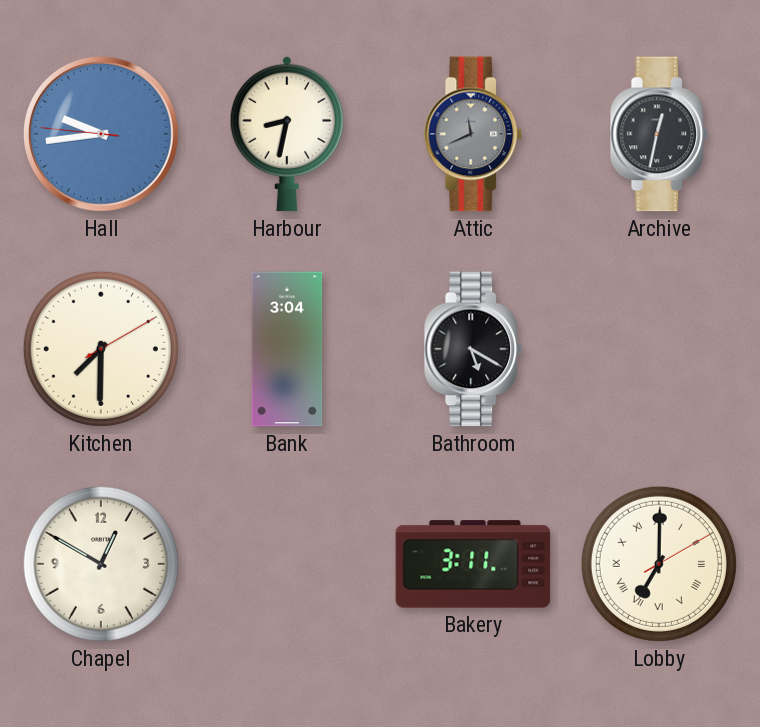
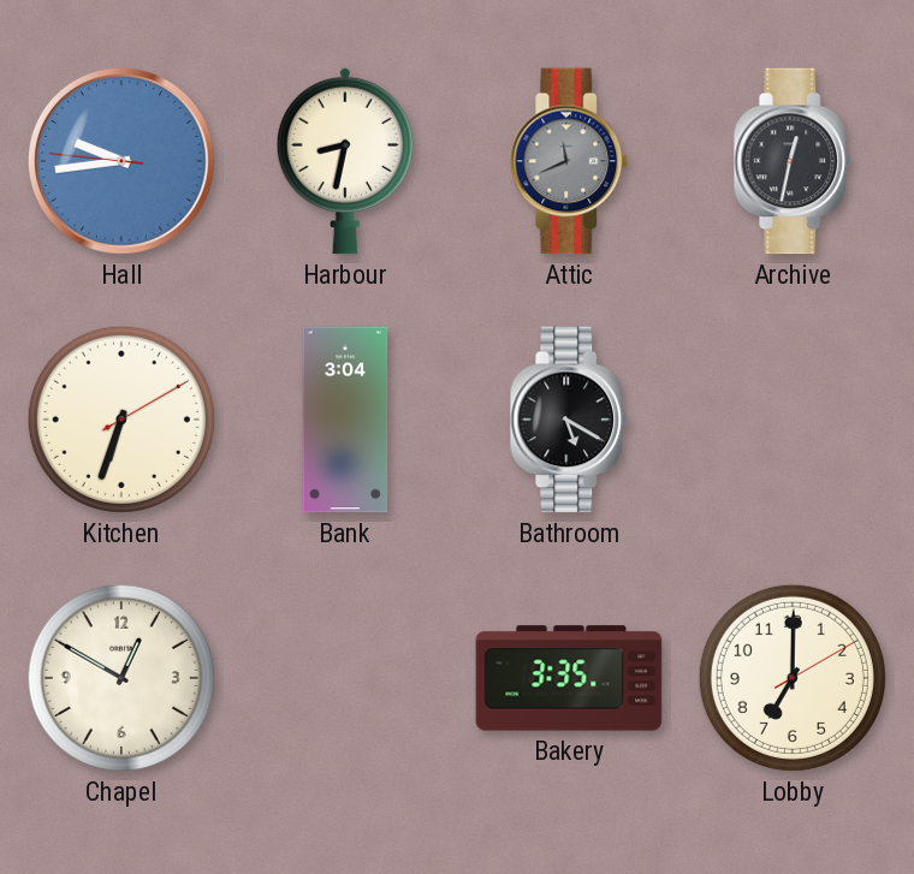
Kitchen: 7:30 -> 6:33
Bakery: 3:11 -> 3:35
Lobby numerals: Roman -> Arabic
